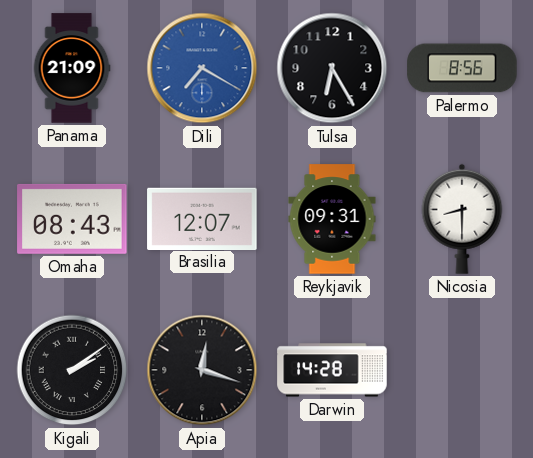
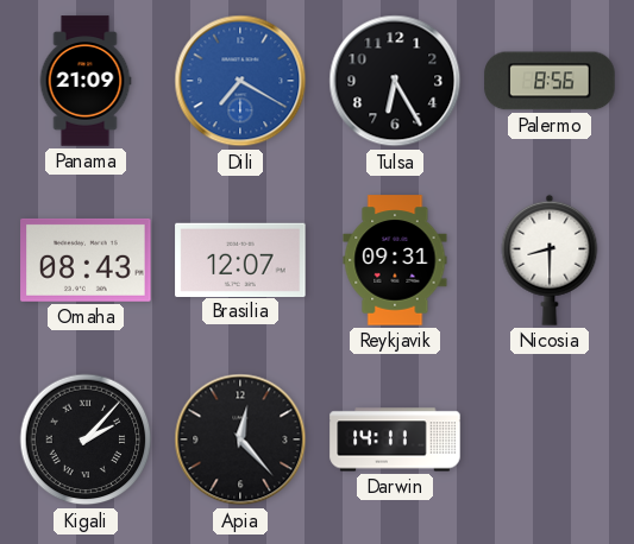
Kigali: 2:09 -> 2:07
Apia: 12:18 -> 12:23
Darwin: 14:28 -> 14:11
